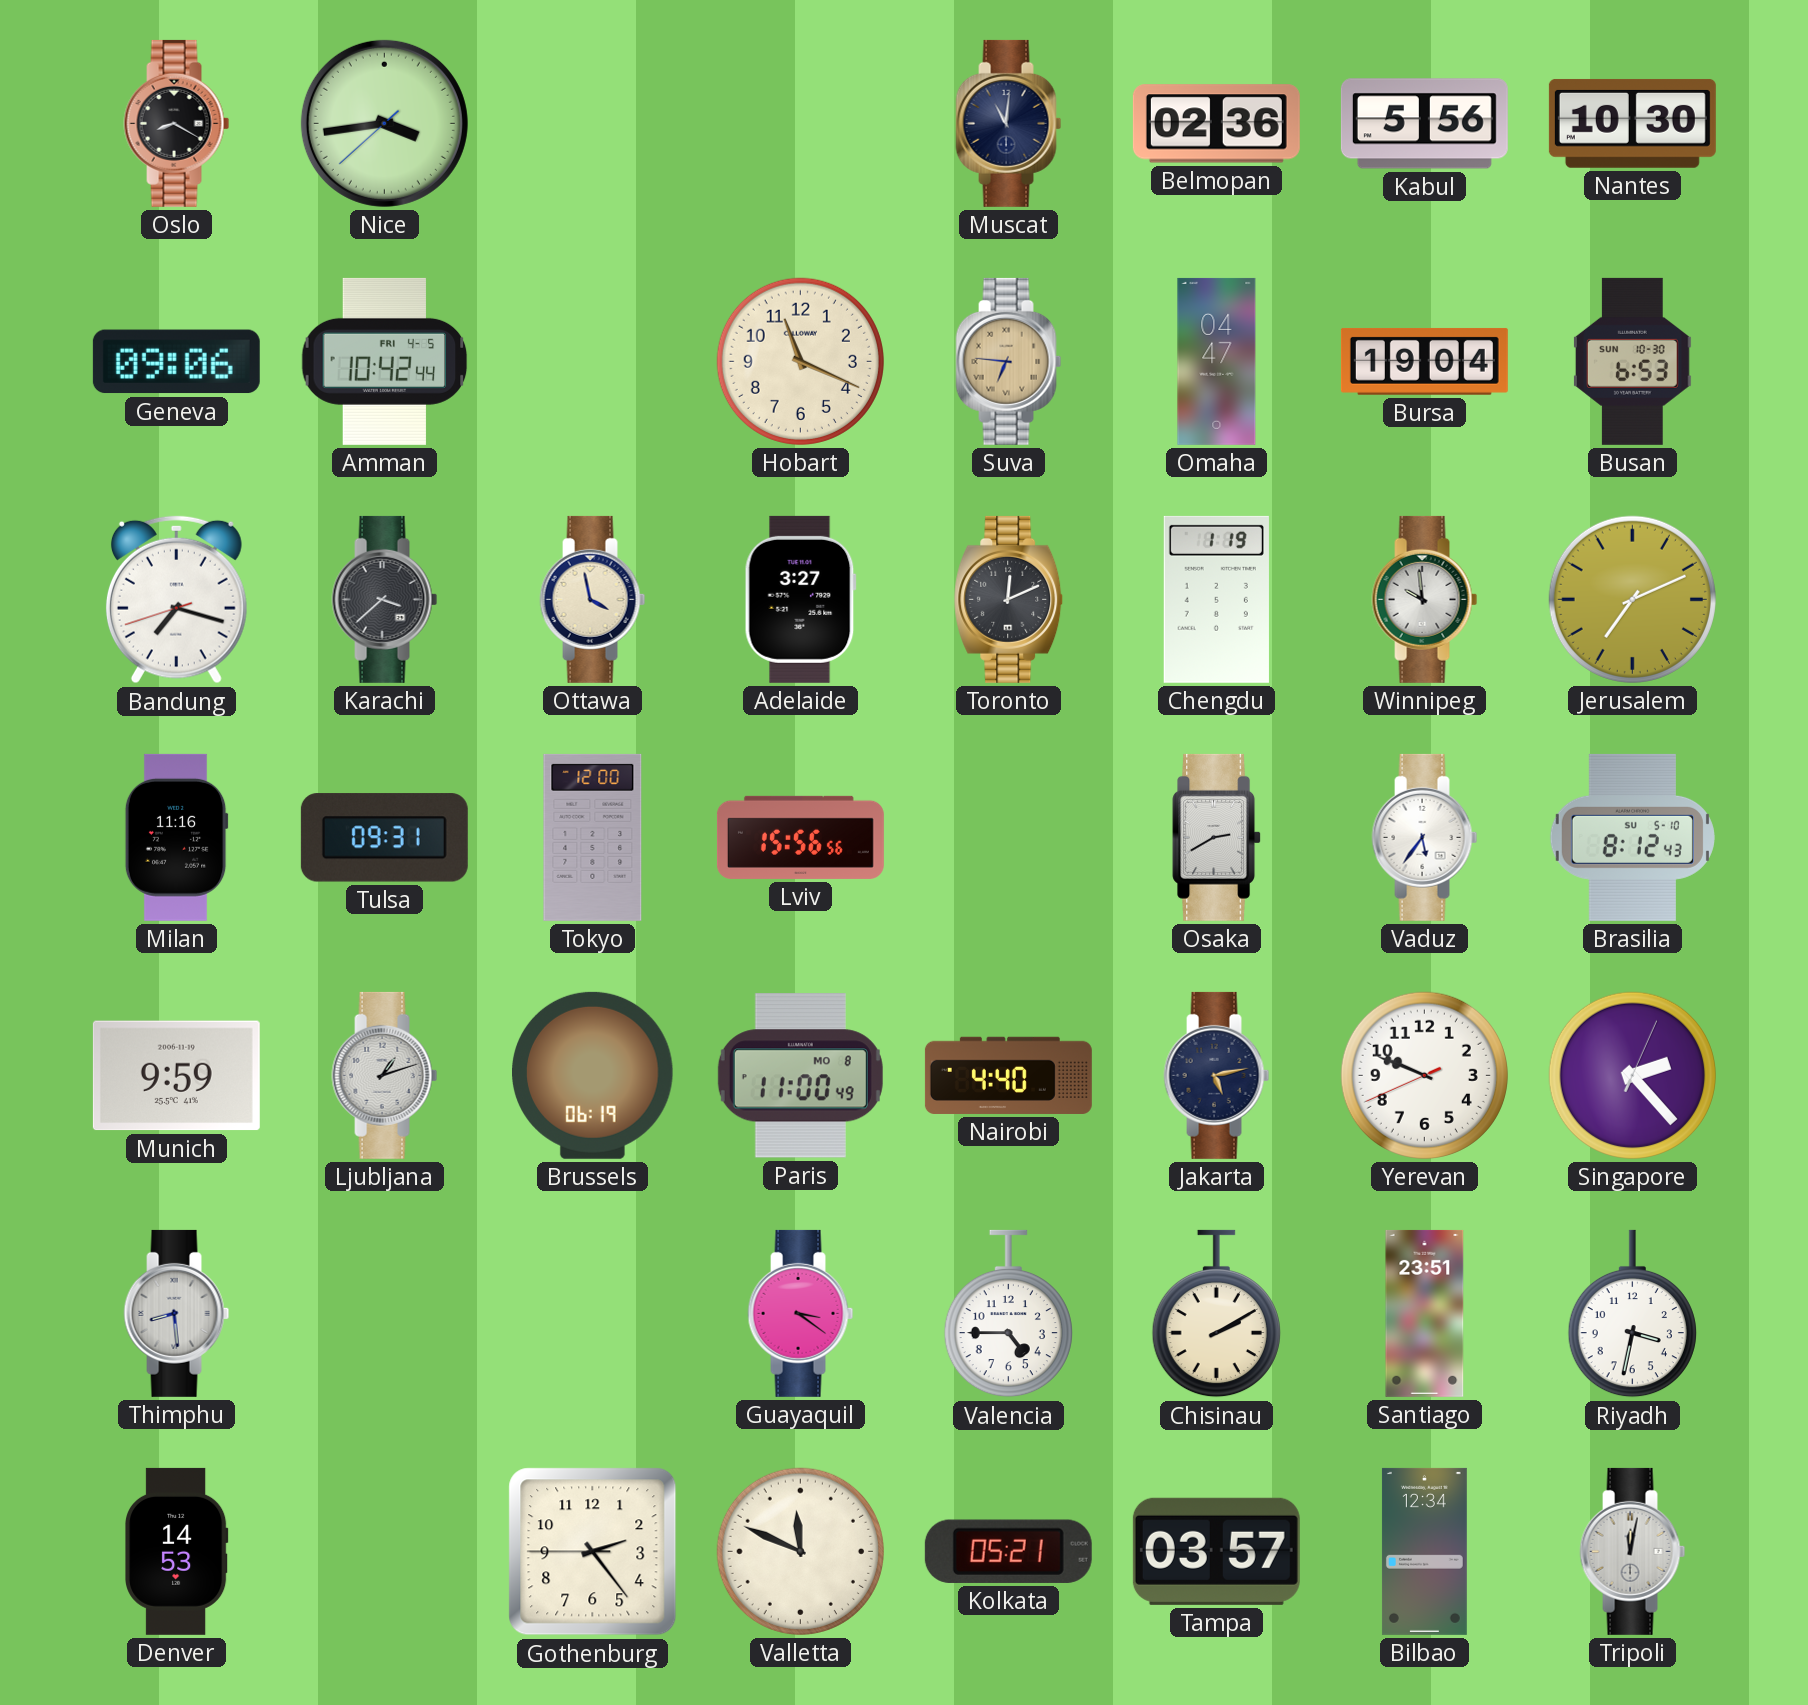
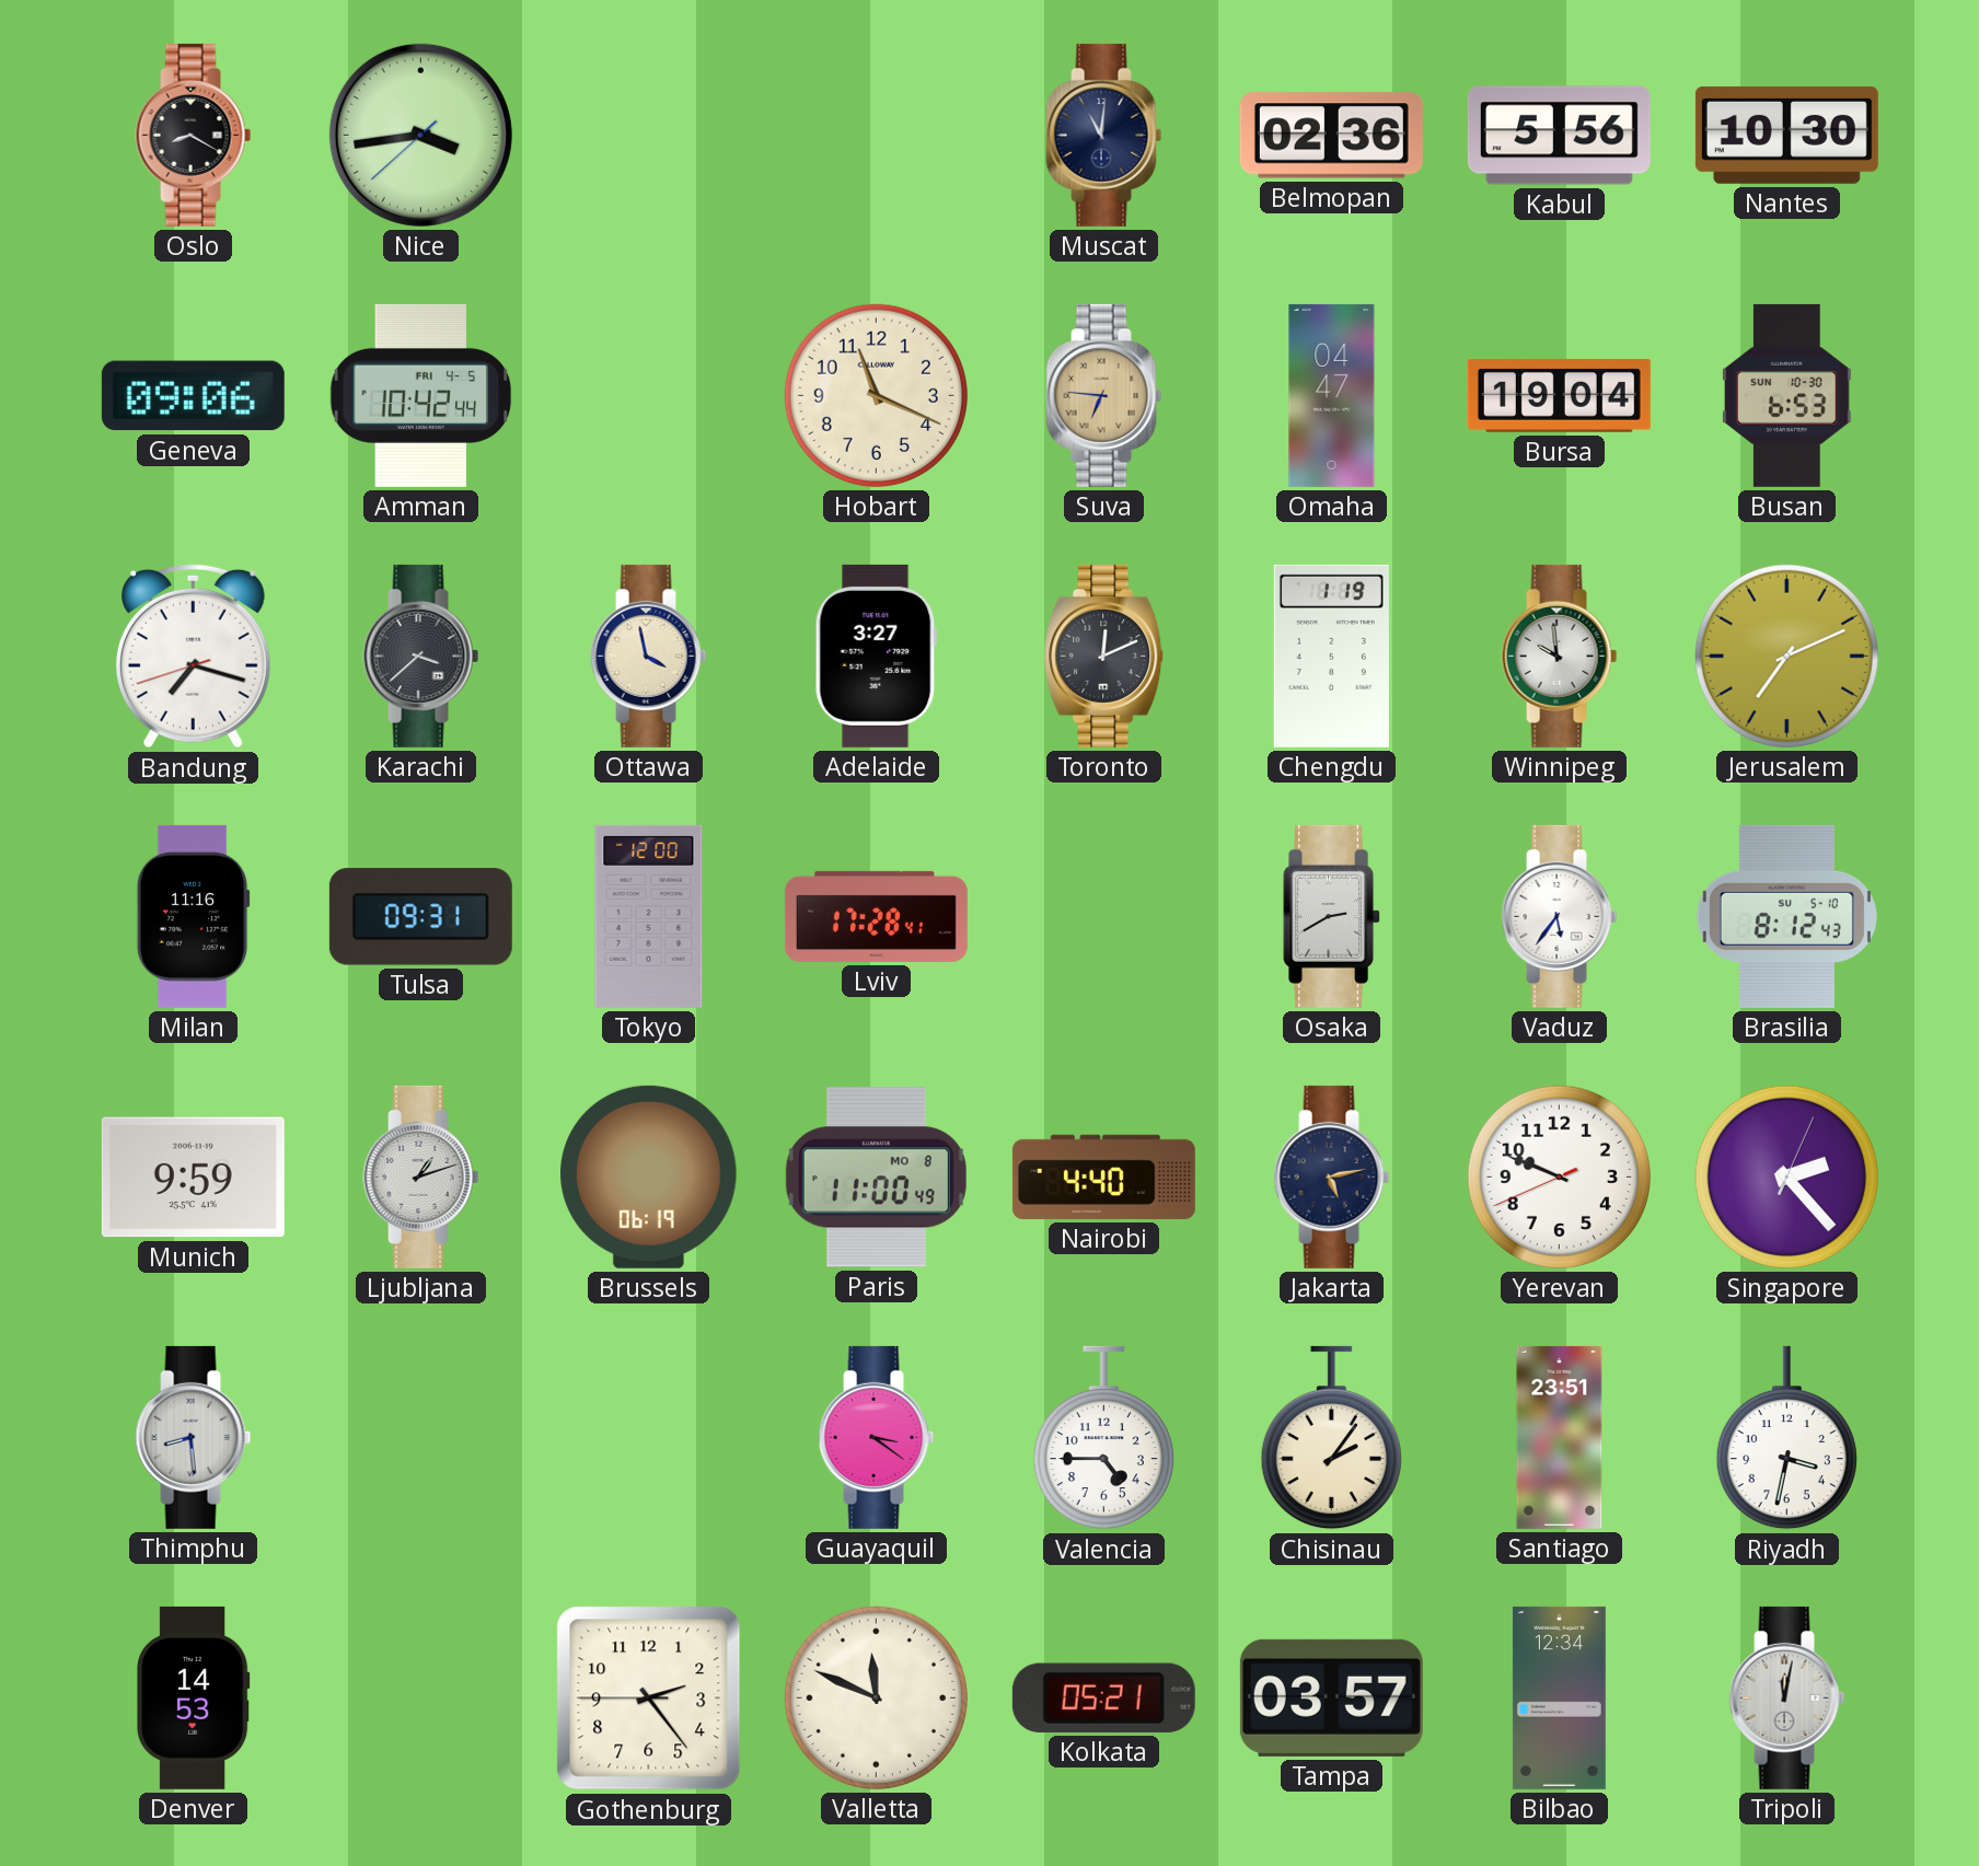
Lviv: 15:56 -> 17:28
Chisinau: 2:10 -> 2:06
